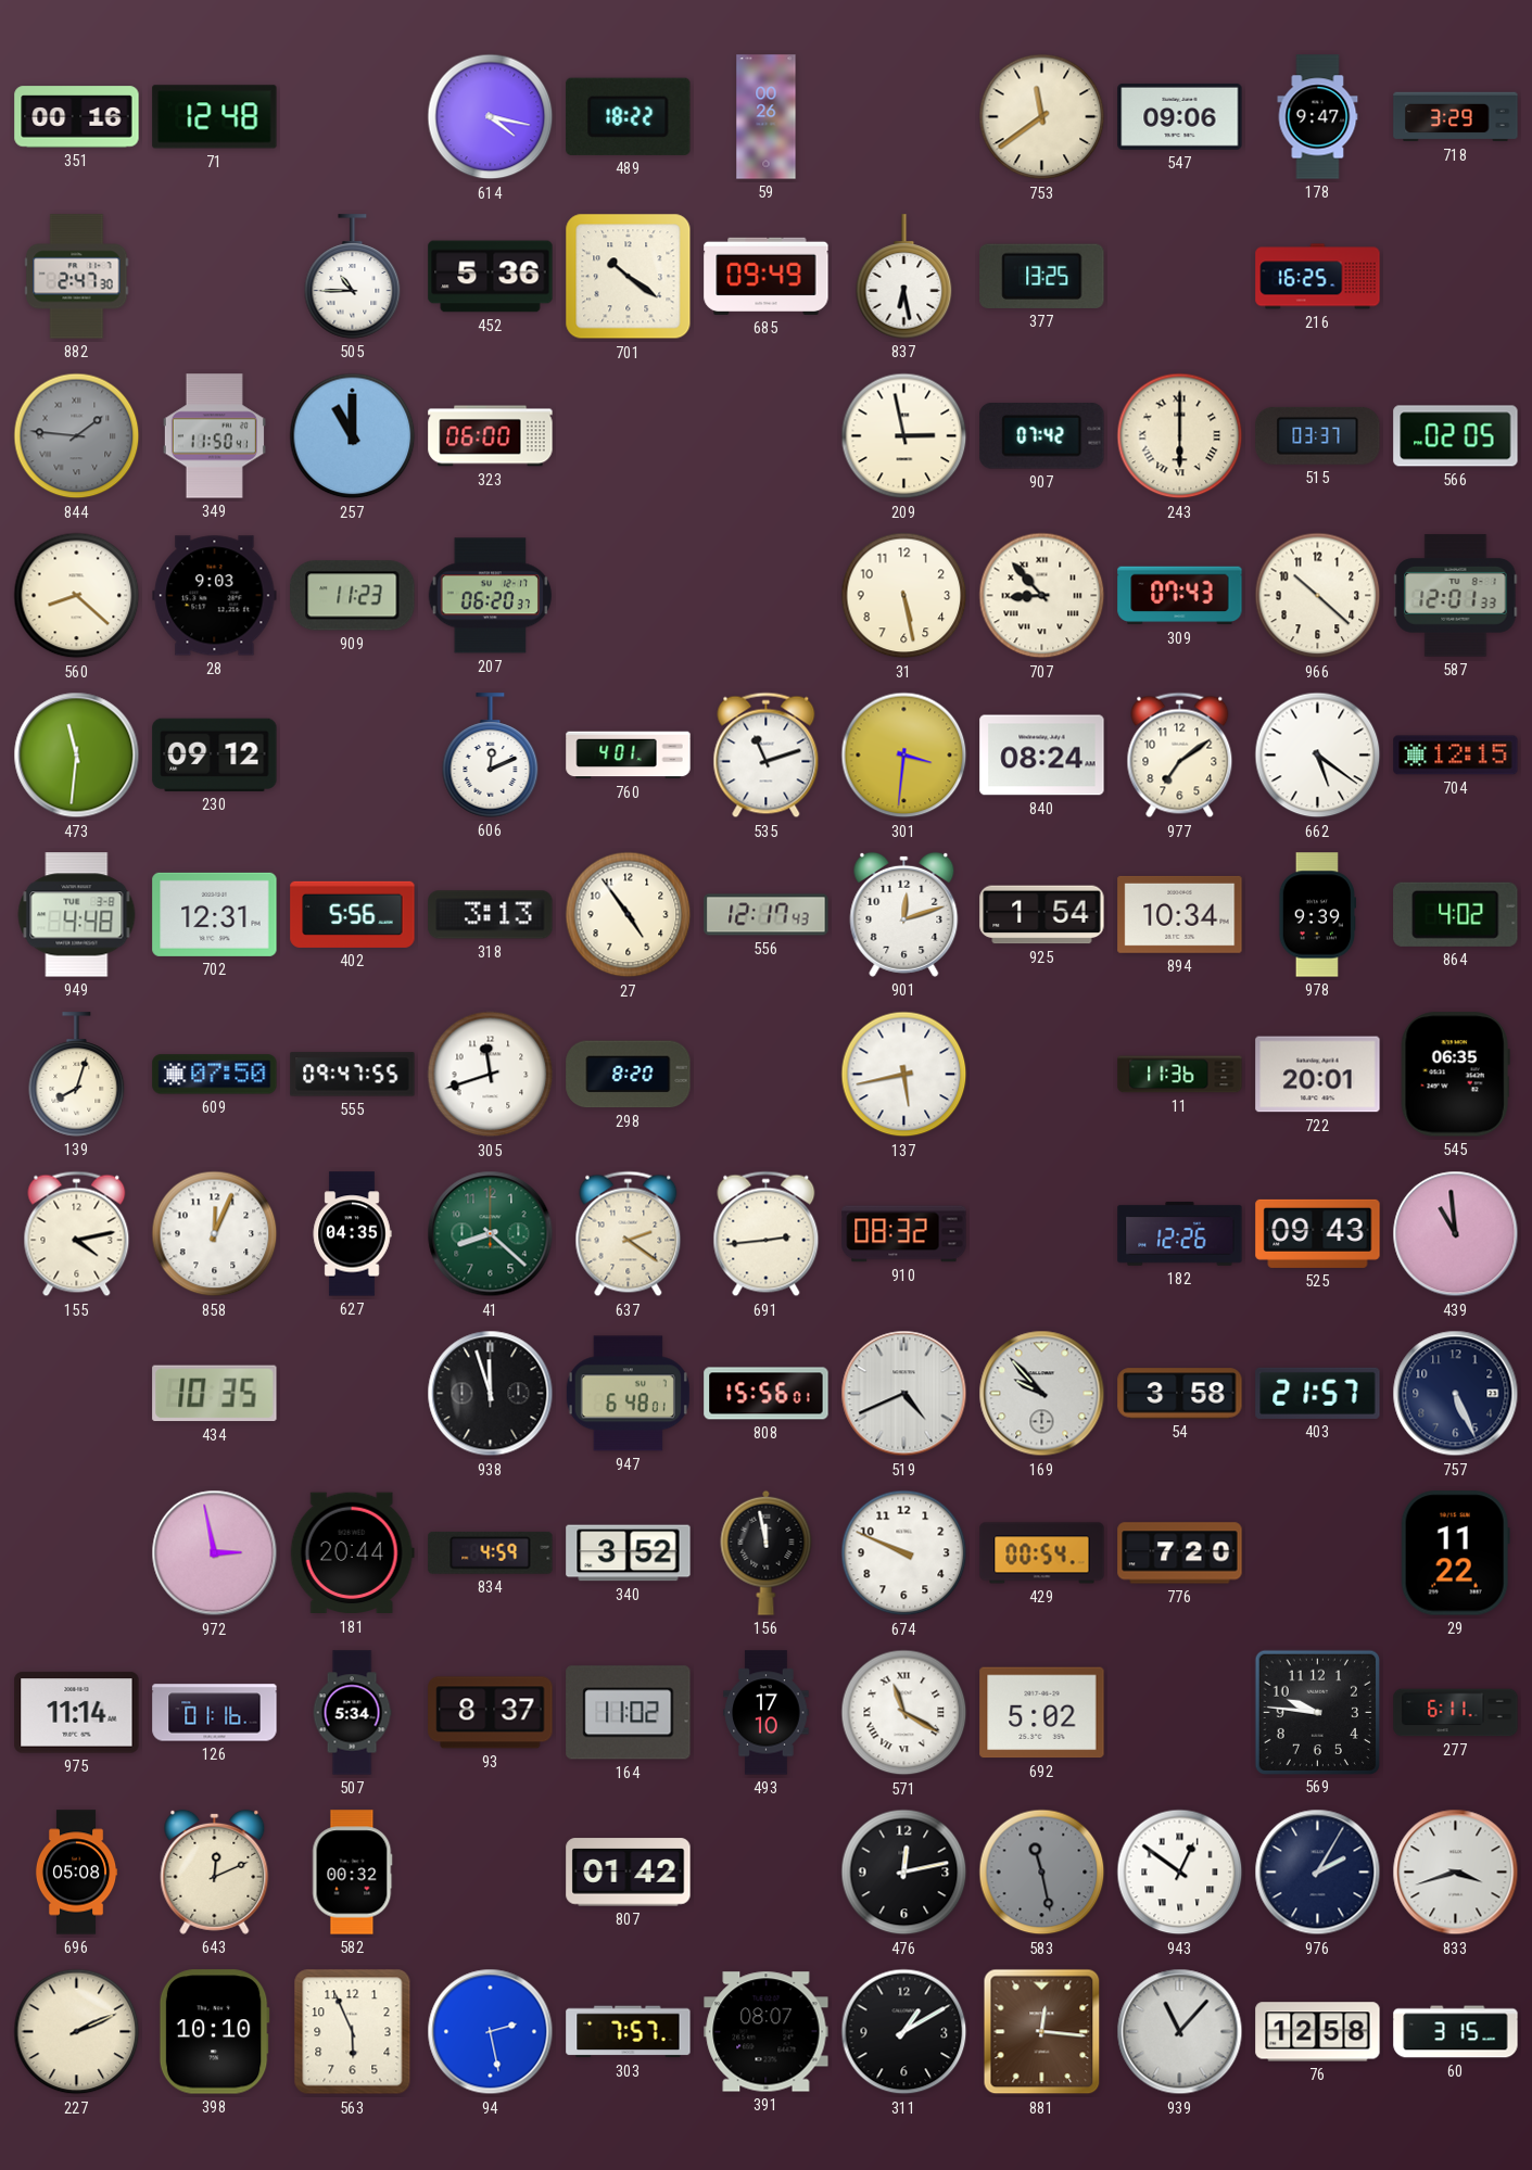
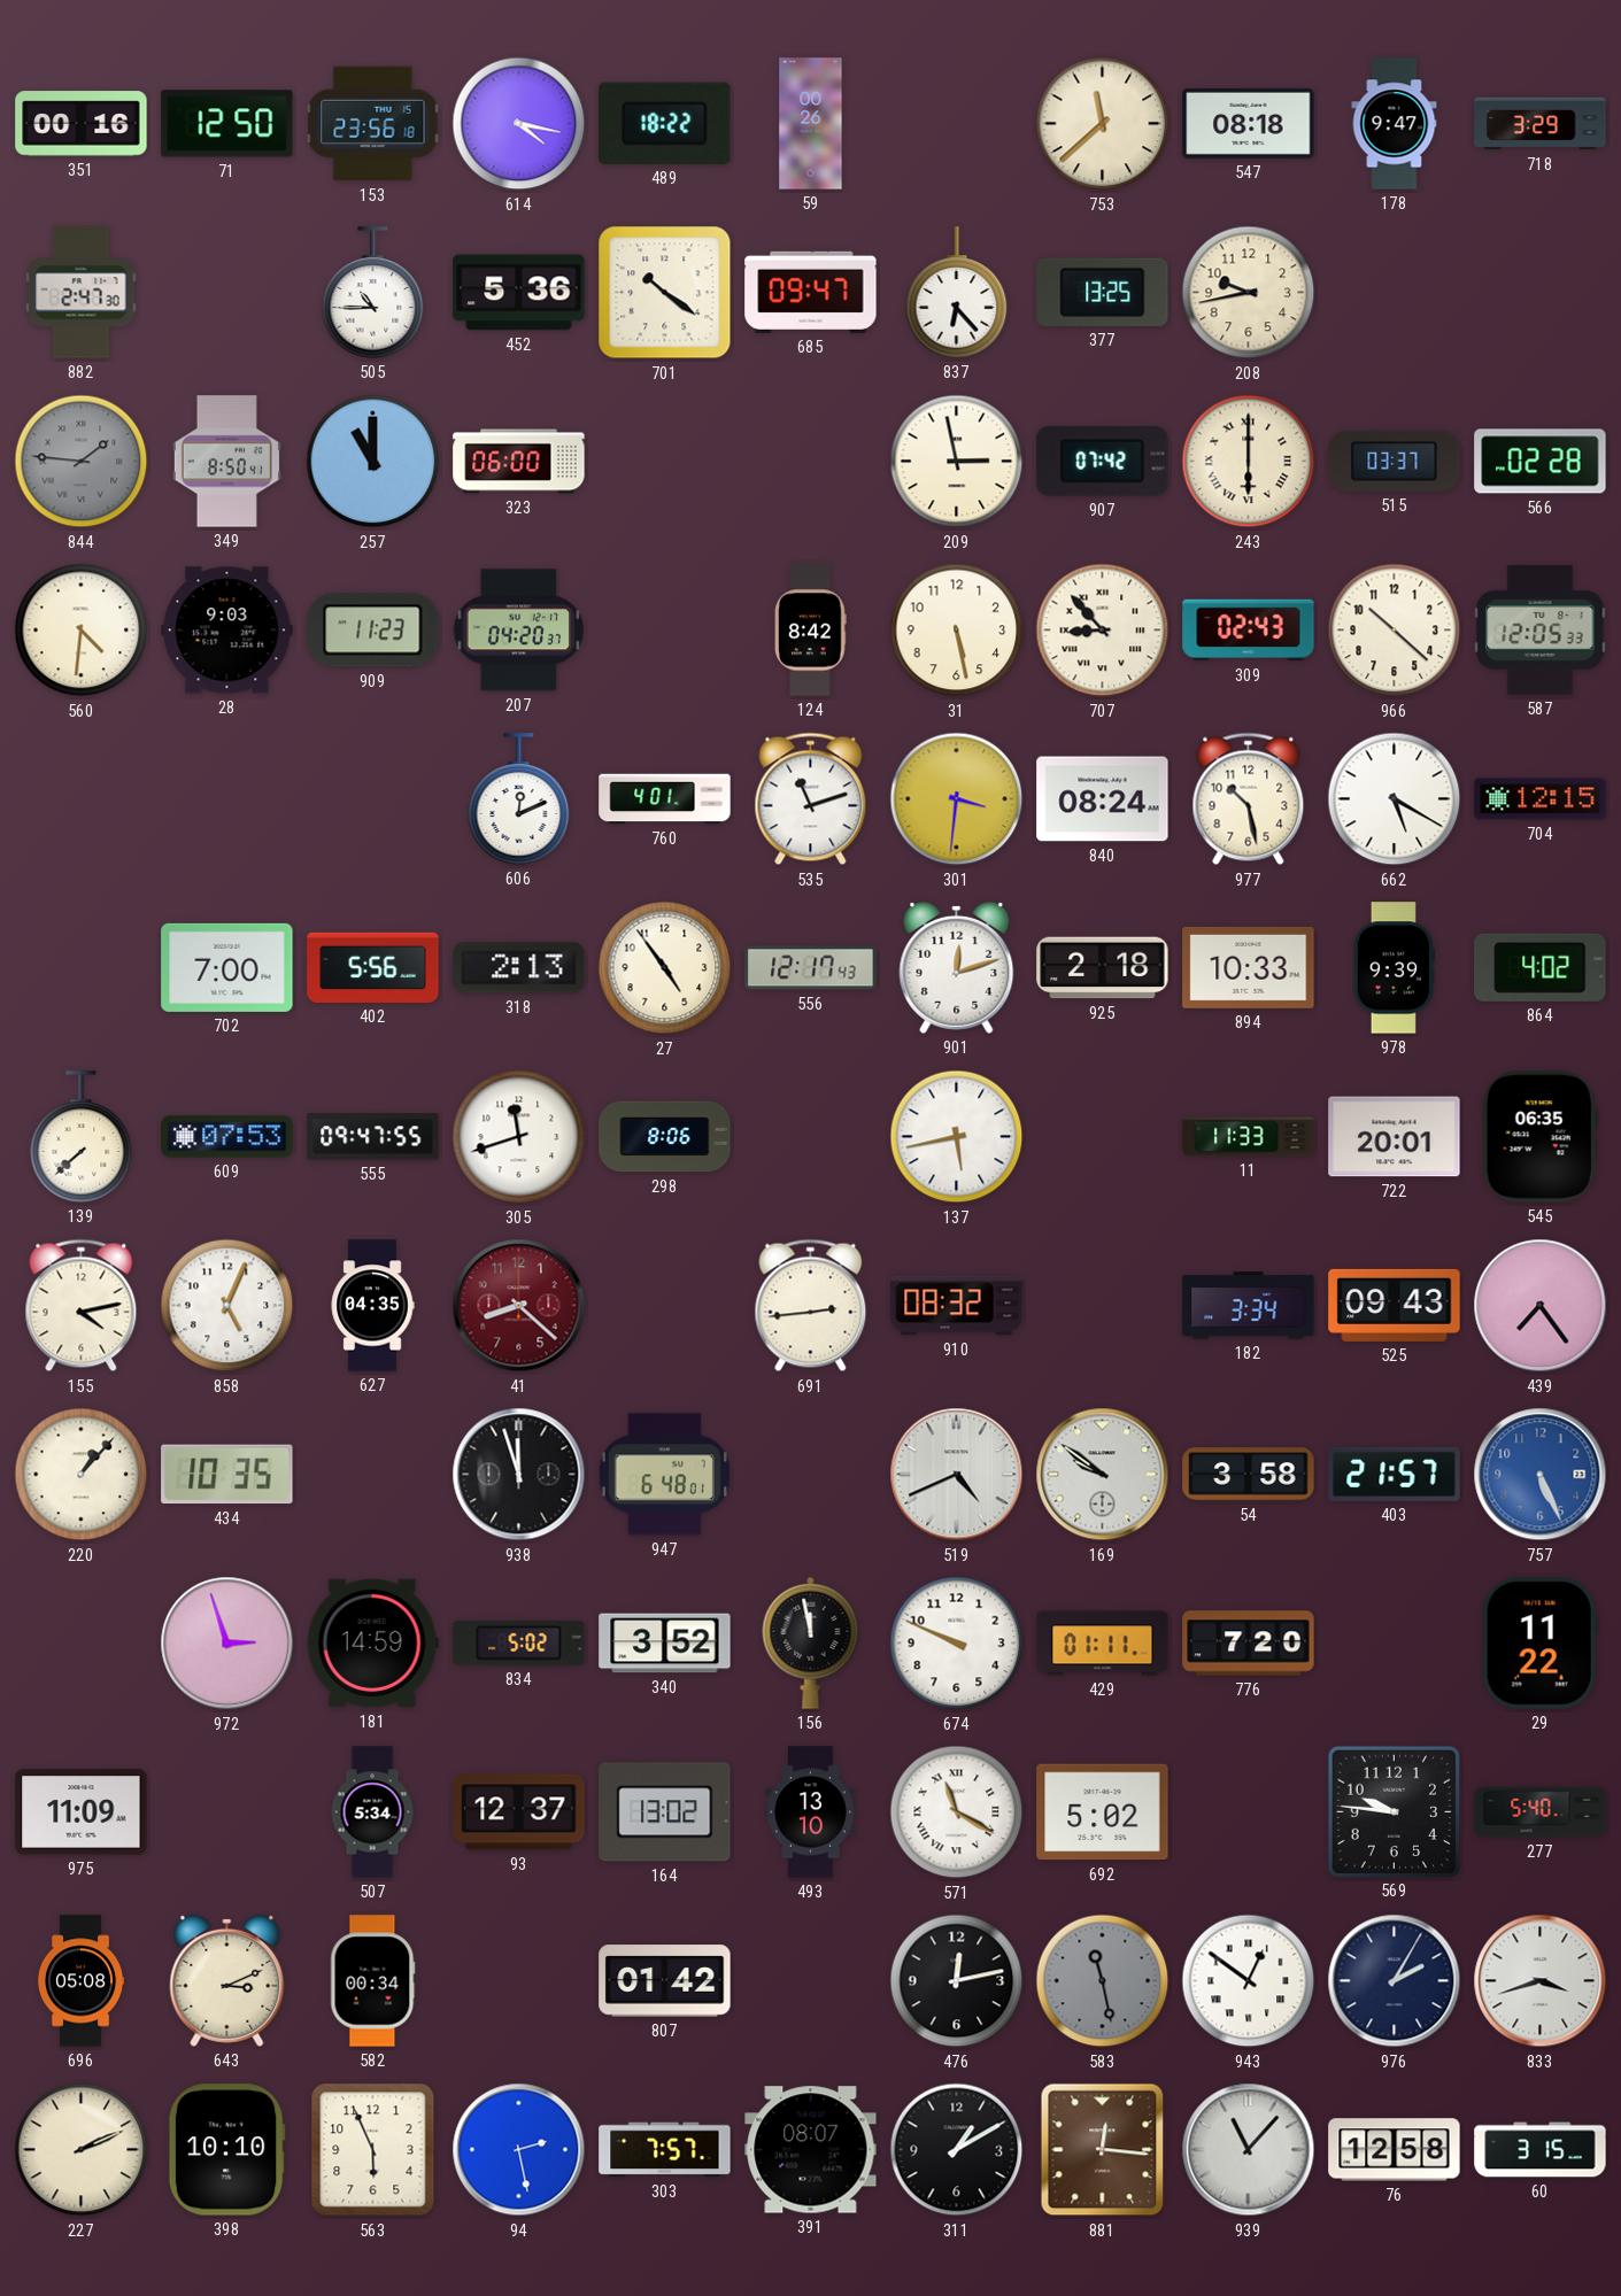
71: 12:48 -> 12:50
153: none -> 23:56
753: 11:39 -> 11:38
547: 09:06 -> 08:18
685: 09:49 -> 09:47
837: 6:28 -> 6:23
208: none -> 9:43
216: 16:25 -> none
349: 11:50 -> 8:50
566: 02:05 -> 02:28
560: 8:22 -> 4:31
207: 06:20 -> 04:20
124: none -> 8:42
309: 07:43 -> 02:43
587: 12:01 -> 12:05
473: 11:31 -> none
230: 09:12 -> none
977: 7:09 -> 10:28
662: 5:21 -> 5:20
949: 4:48 -> none
702: 12:31 -> 7:00
318: 3:13 -> 2:13
925: 1:54 -> 2:18
894: 10:34 -> 10:33
139: 8:03 -> 7:38
609: 07:50 -> 07:53
298: 8:20 -> 8:06
11: 11:36 -> 11:33
858: 12:04 -> 5:04
41 dial: green -> burgundy
637: 2:21 -> none
182: 12:26 -> 3:34
439: 10:59 -> 7:24
220: none -> 1:07
808: 15:56 -> none
169: 9:53 -> 9:51
757 dial: navy -> blue
972: 2:58 -> 2:57
181: 20:44 -> 14:59
834: 4:59 -> 5:02
429: 00:54 -> 01:11
975: 11:14 -> 11:09
126: 01:16 -> none
93: 8:37 -> 12:37
164: 11:02 -> 13:02
493: 17:10 -> 13:10
277: 6:11 -> 5:40
643: 12:11 -> 3:11
582: 00:32 -> 00:34
